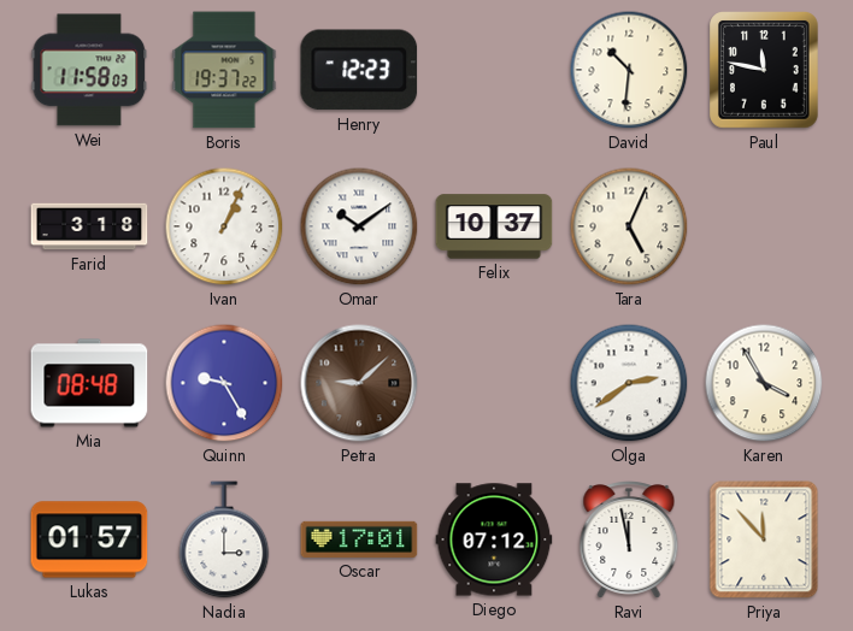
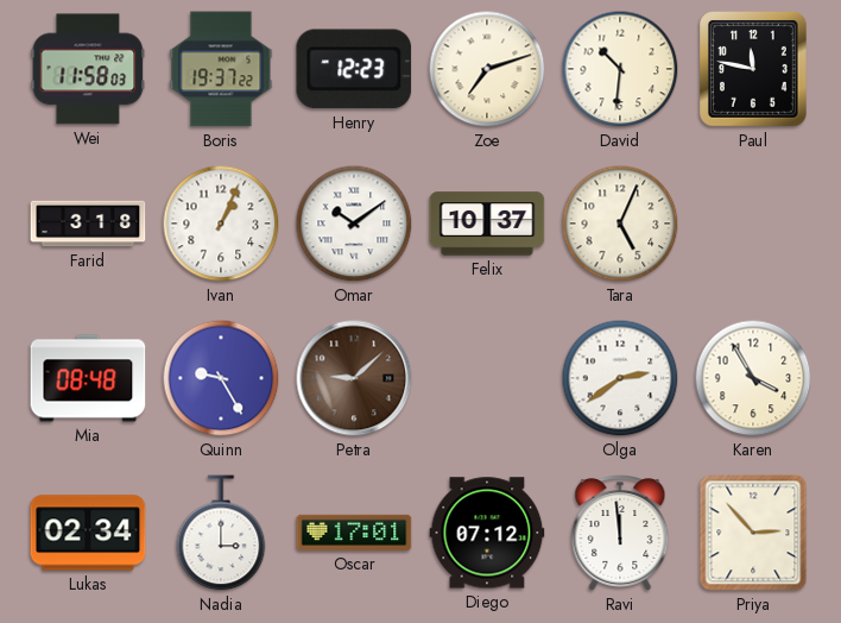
Zoe: none -> 7:12
Lukas: 01:57 -> 02:34
Ravi: 11:58 -> 11:59
Priya: 11:53 -> 2:53
